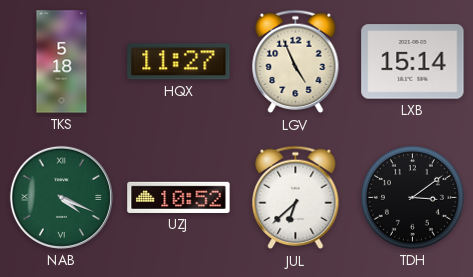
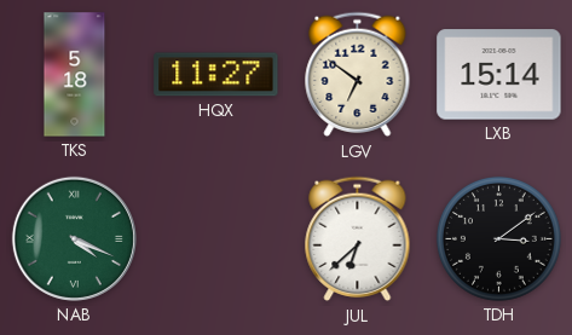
LGV: 4:56 -> 6:51
UZJ: 10:52 -> none
